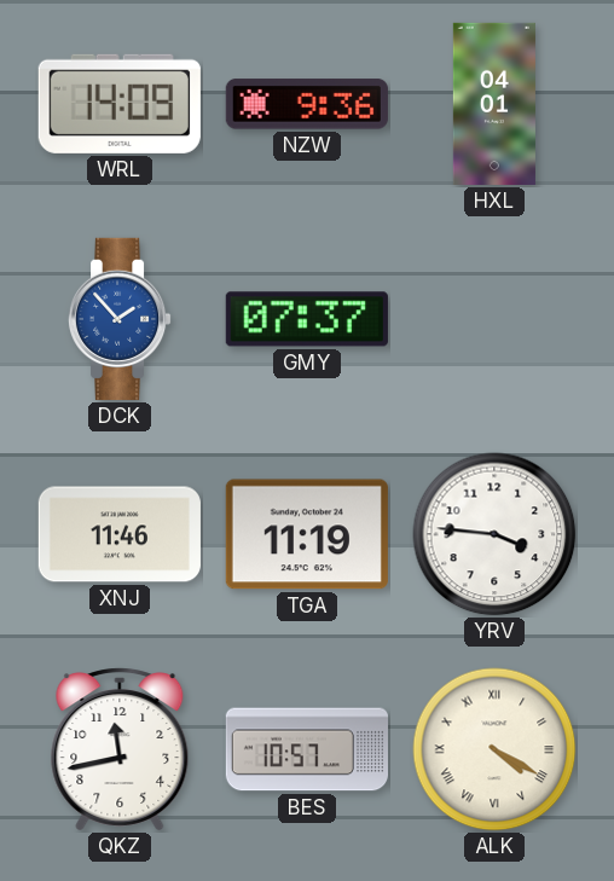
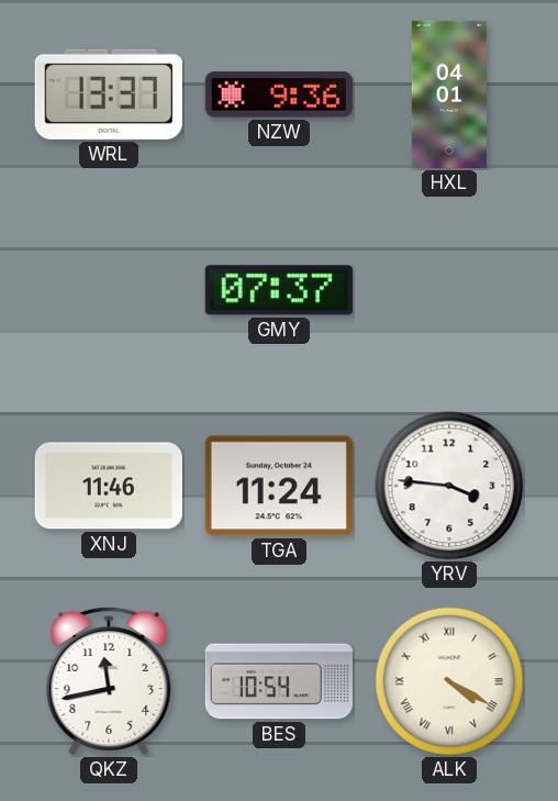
WRL: 14:09 -> 13:37
DCK: 1:53 -> none
TGA: 11:19 -> 11:24
BES: 10:57 -> 10:54
